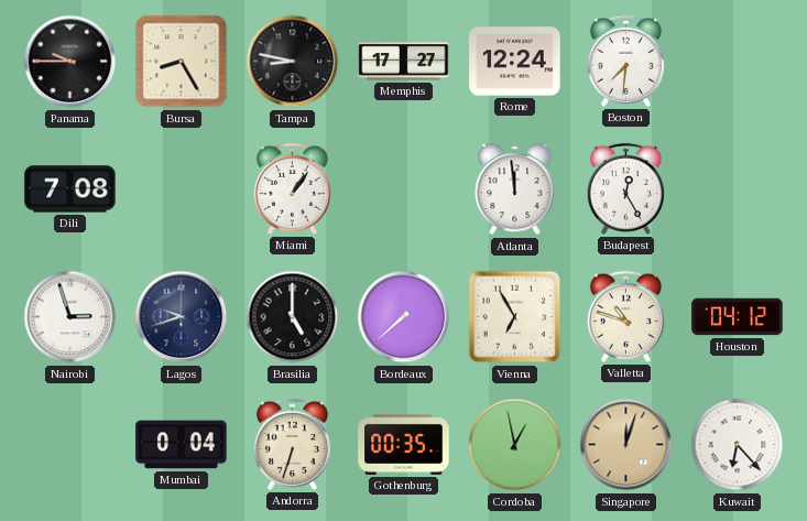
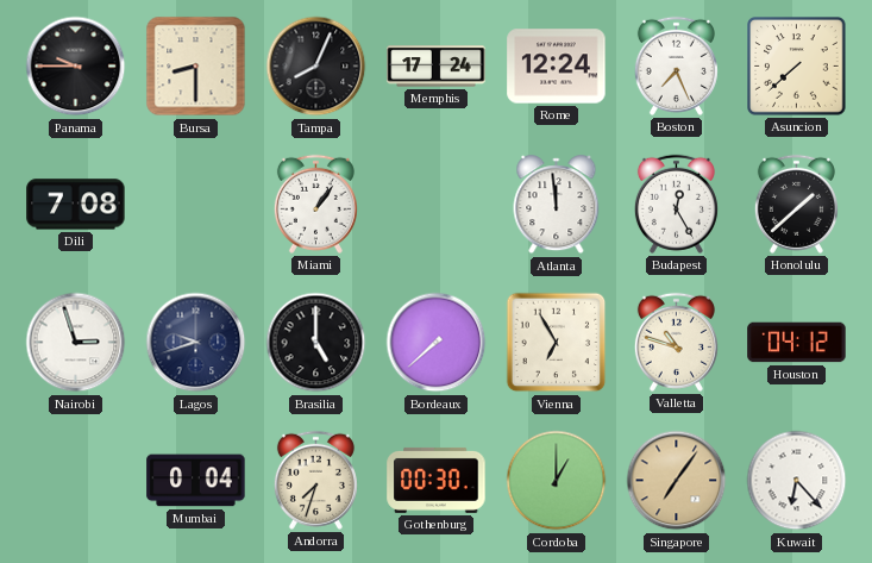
Bursa: 8:25 -> 8:30
Tampa: 8:47 -> 8:04
Memphis: 17:27 -> 17:24
Boston: 7:31 -> 7:26
Asuncion: none -> 7:38
Honolulu: none -> 1:38
Andorra: 6:33 -> 7:33
Gothenburg: 00:35 -> 00:30
Cordoba: 12:58 -> 1:00
Singapore: 12:03 -> 7:06
